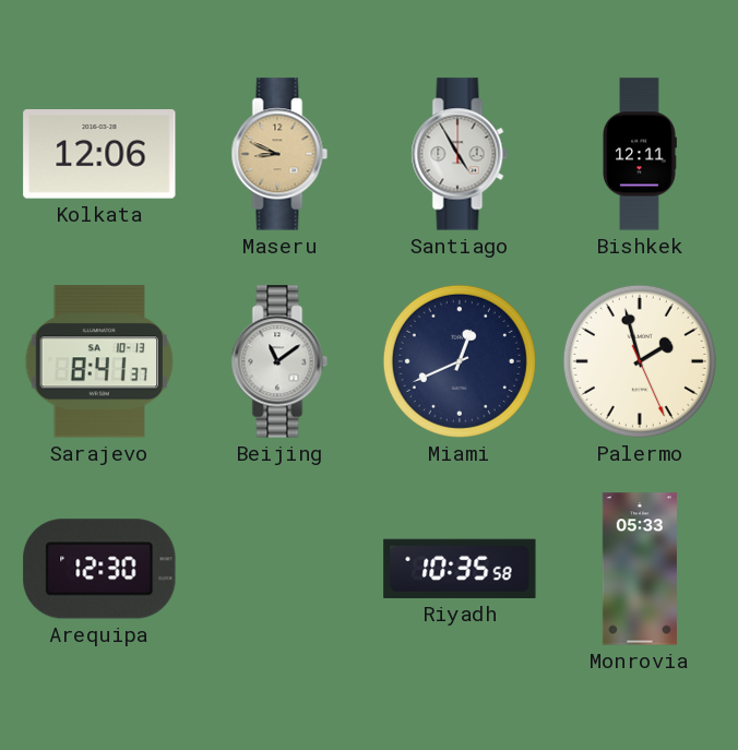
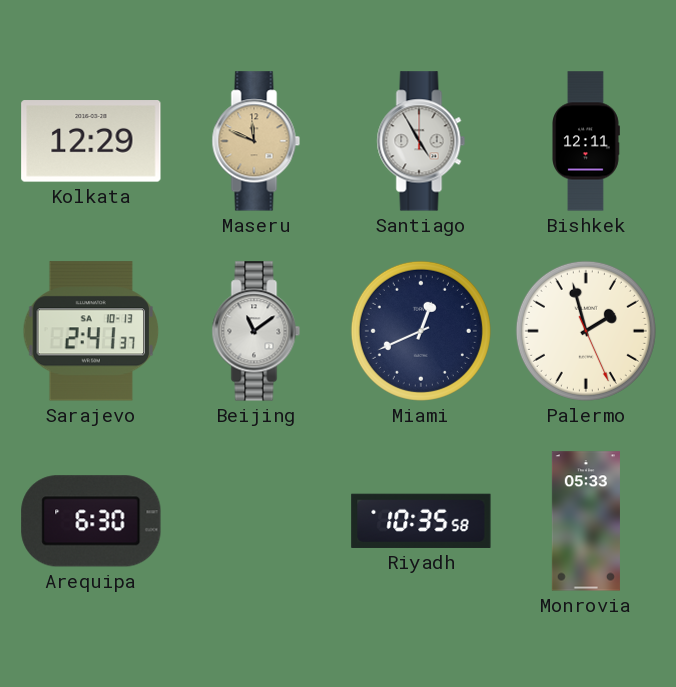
Kolkata: 12:06 -> 12:29
Maseru: 8:49 -> 11:49
Sarajevo: 8:41 -> 2:41
Arequipa: 12:30 -> 6:30
